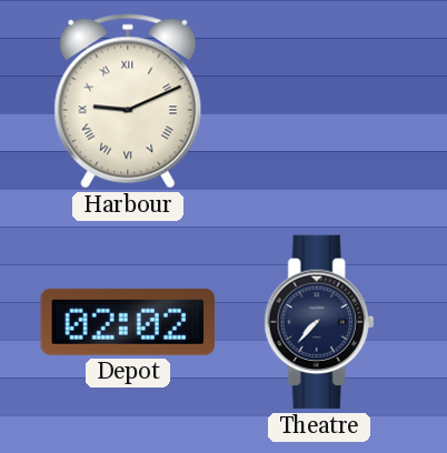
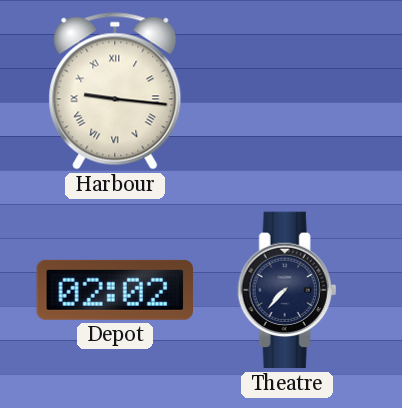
Harbour: 9:11 -> 9:16
